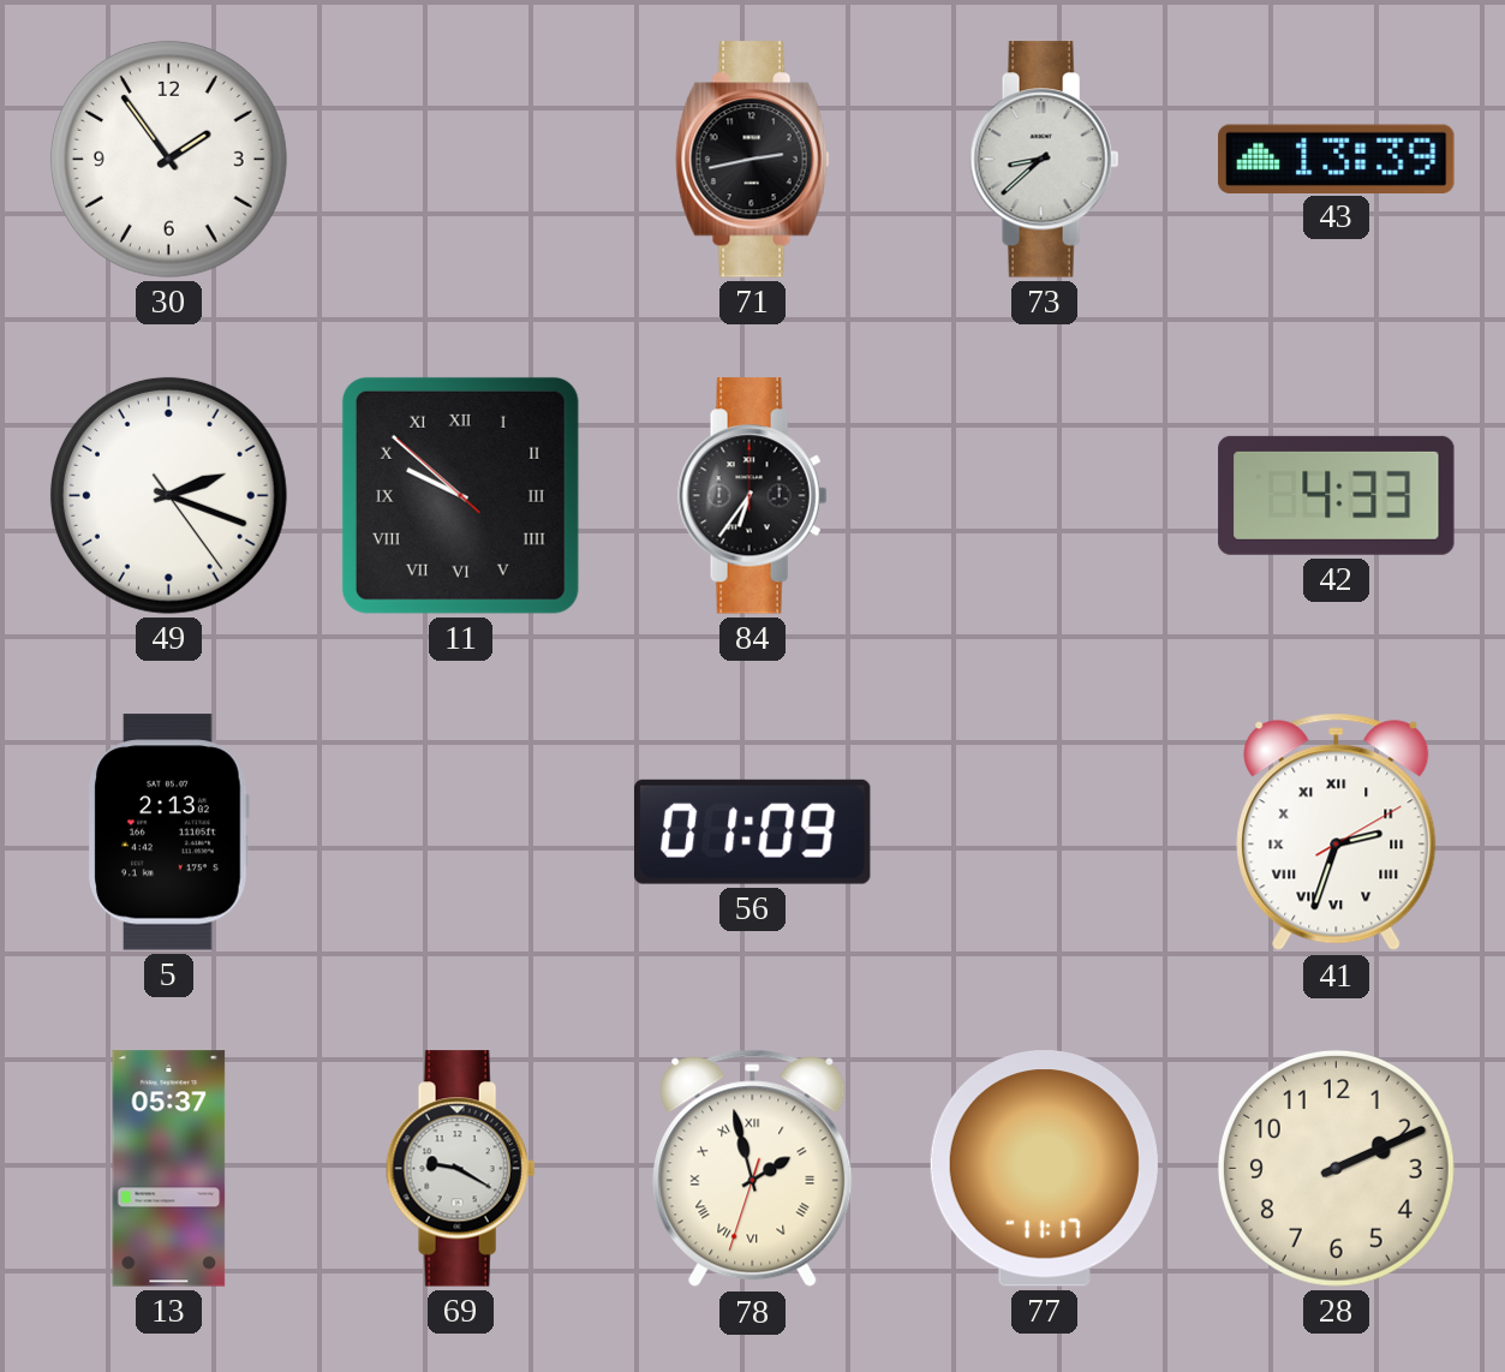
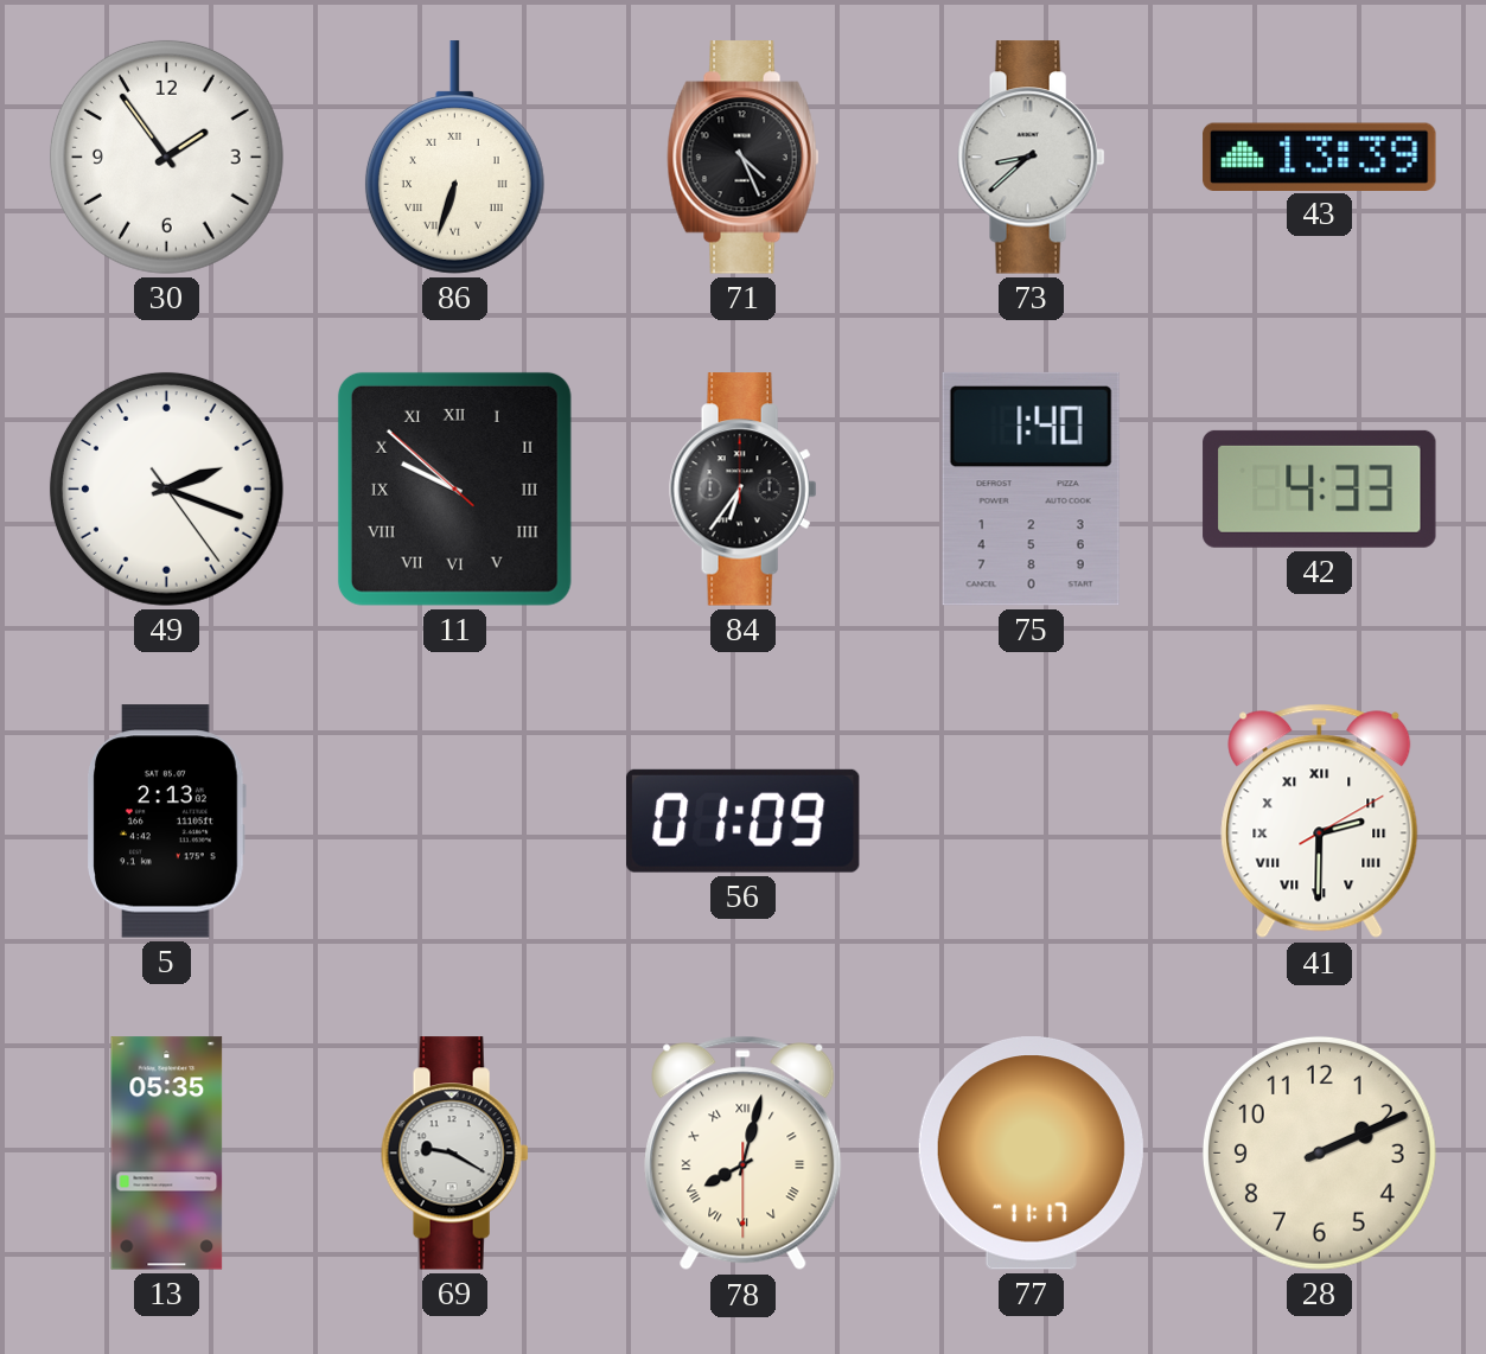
86: none -> 6:33
71: 2:43 -> 4:26
75: none -> 1:40
41: 2:33 -> 2:30
13: 05:37 -> 05:35
78: 1:57 -> 8:02
